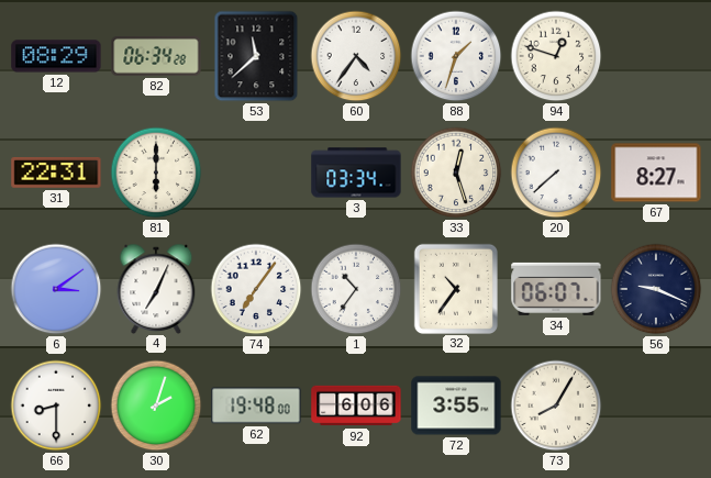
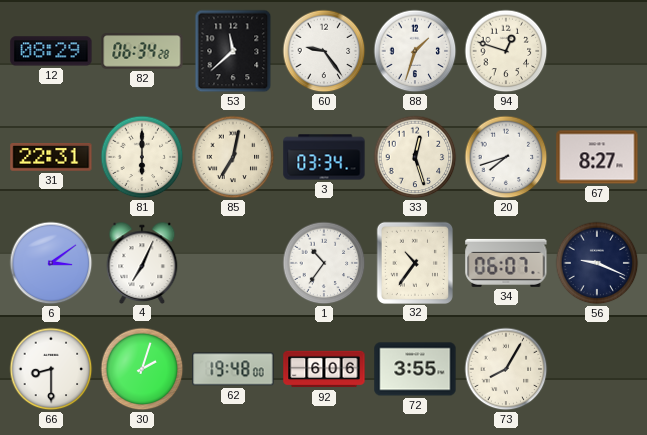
60: 4:36 -> 9:24
85: none -> 7:02
20: 7:38 -> 7:42
74: 7:06 -> none
